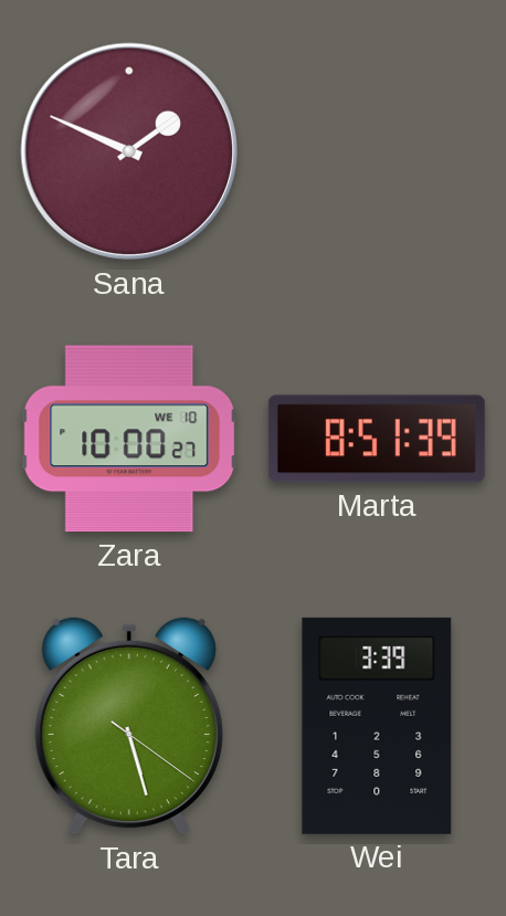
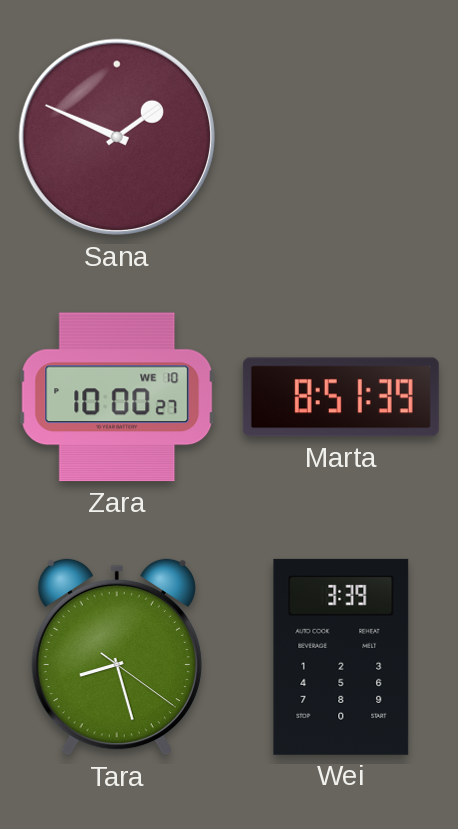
Tara: 5:27 -> 8:27
